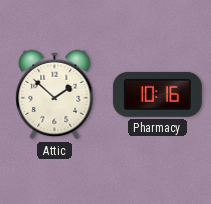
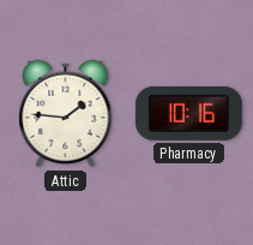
Attic: 1:52 -> 1:46
